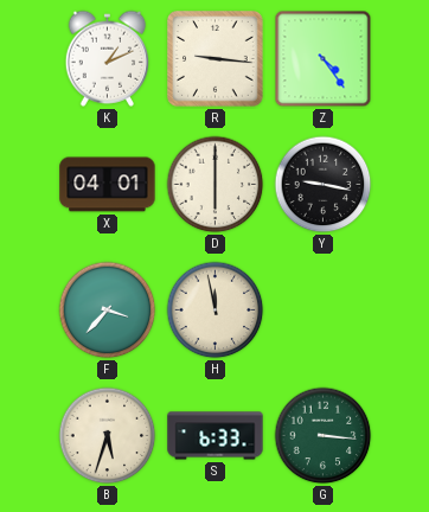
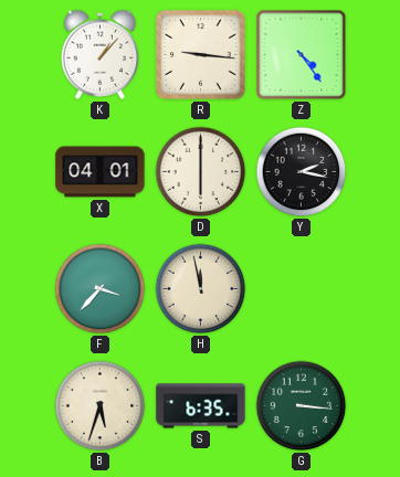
K: 1:11 -> 1:07
Y: 9:17 -> 2:17
S: 6:33 -> 6:35
